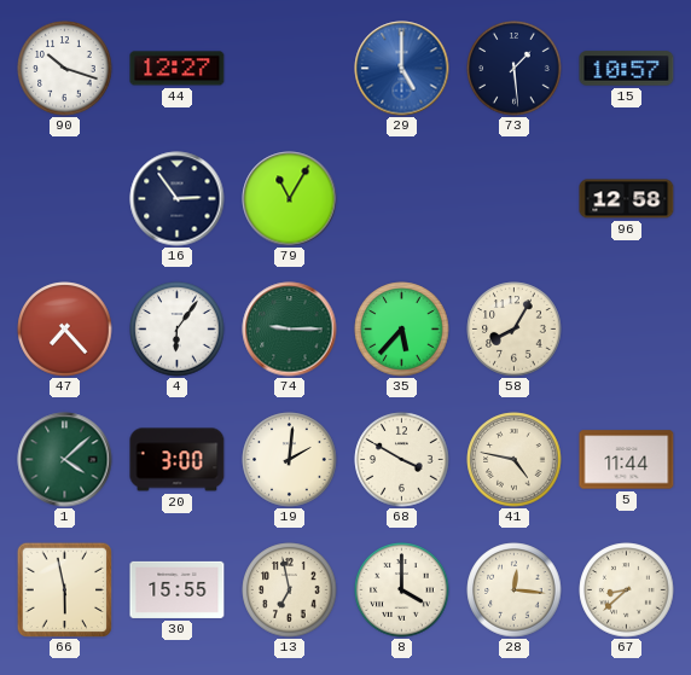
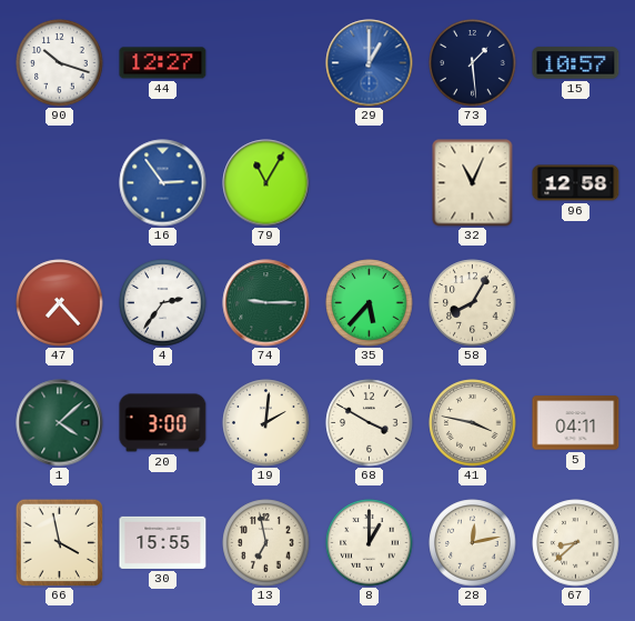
29: 5:00 -> 1:00
16 dial: navy -> blue
32: none -> 11:04
4: 6:06 -> 2:36
41: 4:47 -> 3:47
5: 11:44 -> 04:11
66: 5:58 -> 3:58
8: 4:00 -> 1:00
28: 12:16 -> 12:13
